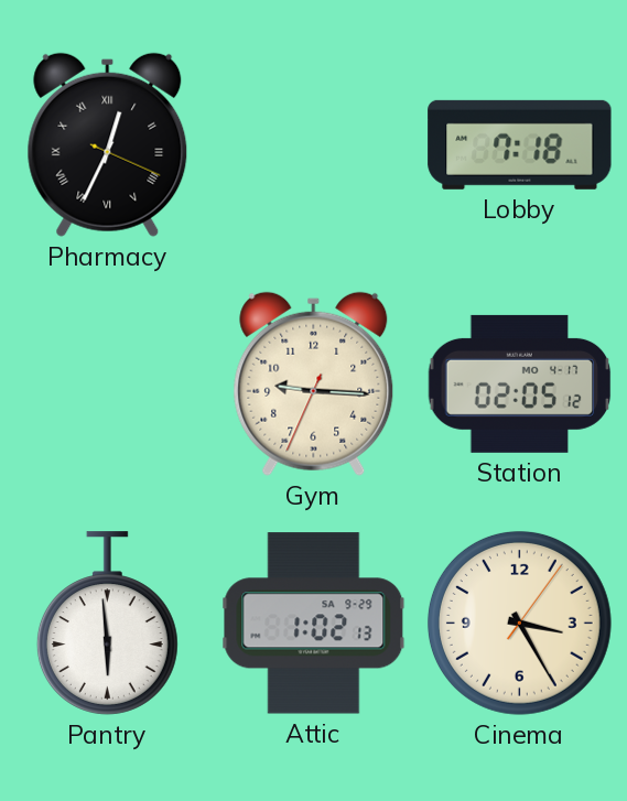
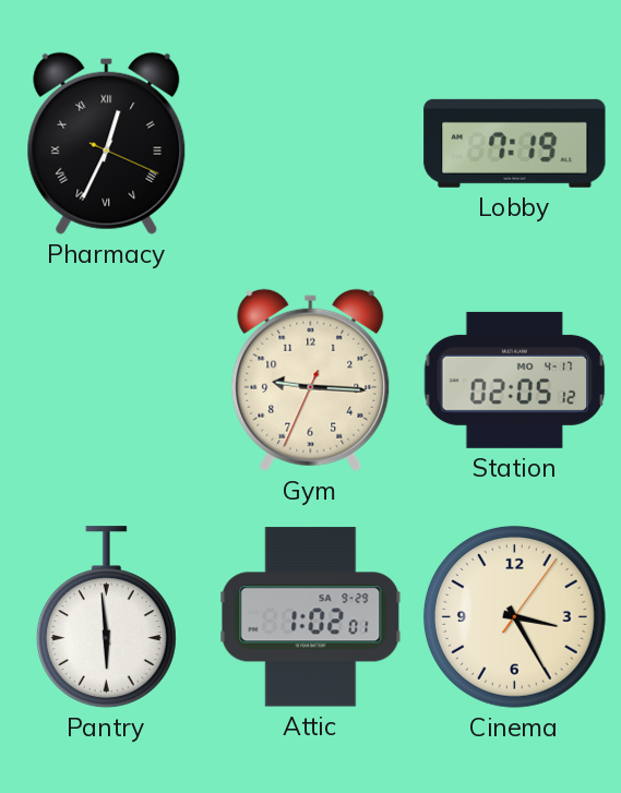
Lobby: 7:18 -> 7:19
Attic: 1:02:13 -> 1:02:01
